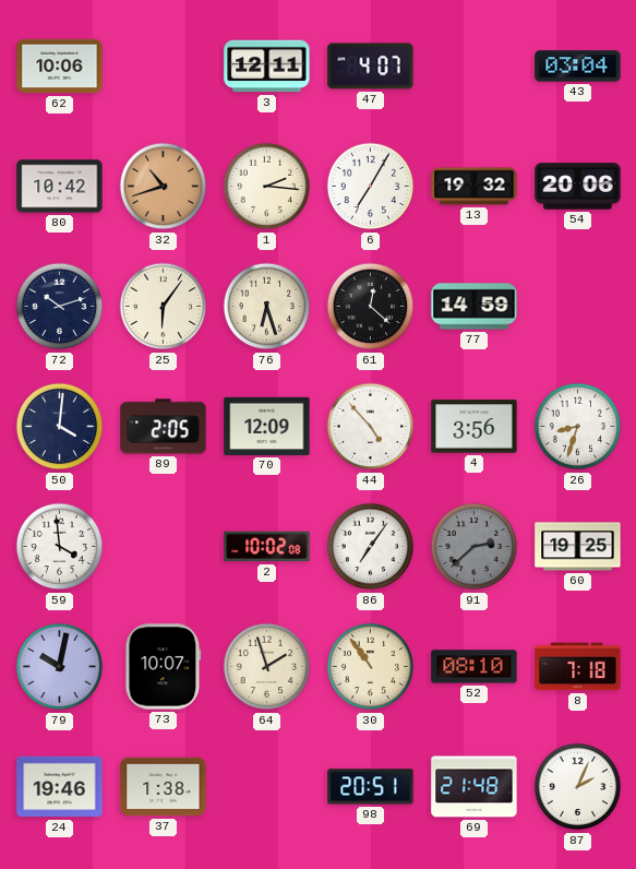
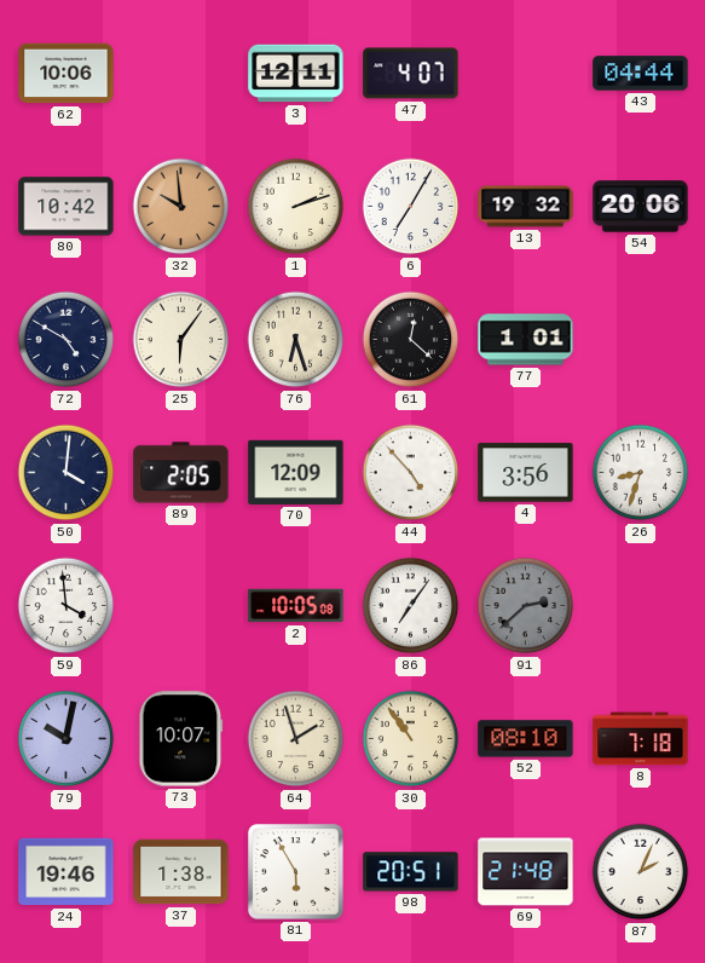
43: 03:04 -> 04:44
32: 10:42 -> 9:59
1: 2:16 -> 2:12
72: 10:12 -> 4:50
77: 14:59 -> 1:01
2: 10:02 -> 10:05
60: 19:25 -> none
81: none -> 5:55
